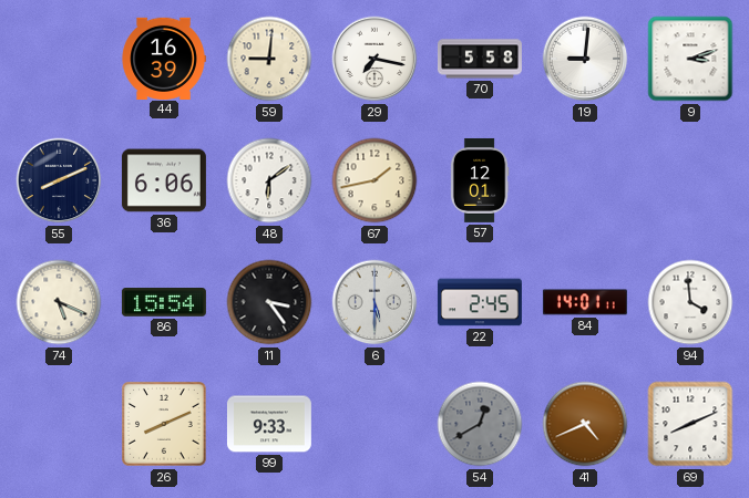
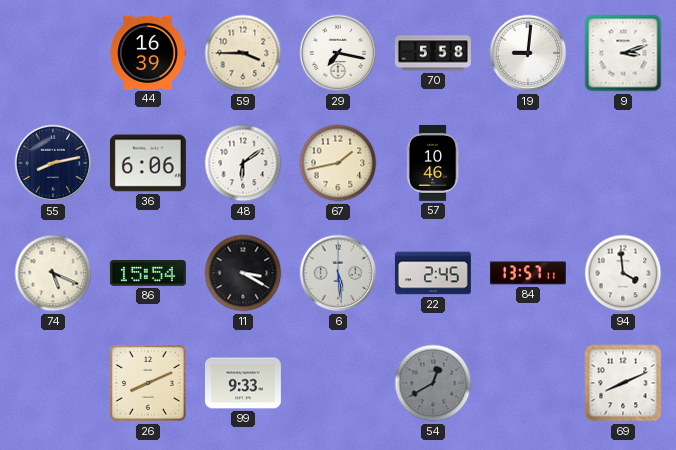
59: 9:01 -> 3:45
55: 8:11 -> 8:13
57: 12:01 -> 10:46
11: 3:24 -> 3:20
6: 5:30 -> 5:29
84: 14:01 -> 13:57
41: 4:41 -> none
